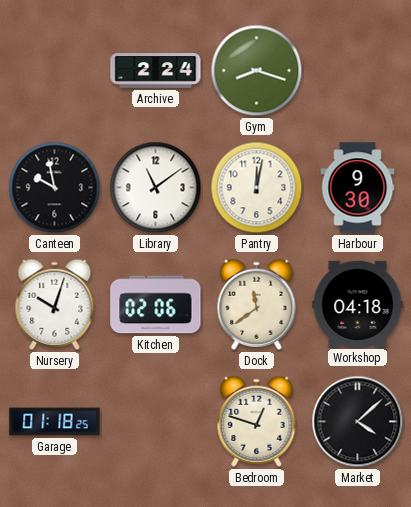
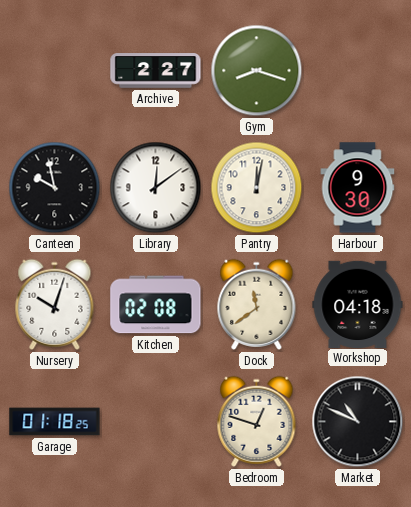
Archive: 2:24 -> 2:27
Library: 11:09 -> 12:09
Kitchen: 02:06 -> 02:08
Market: 4:08 -> 10:49
